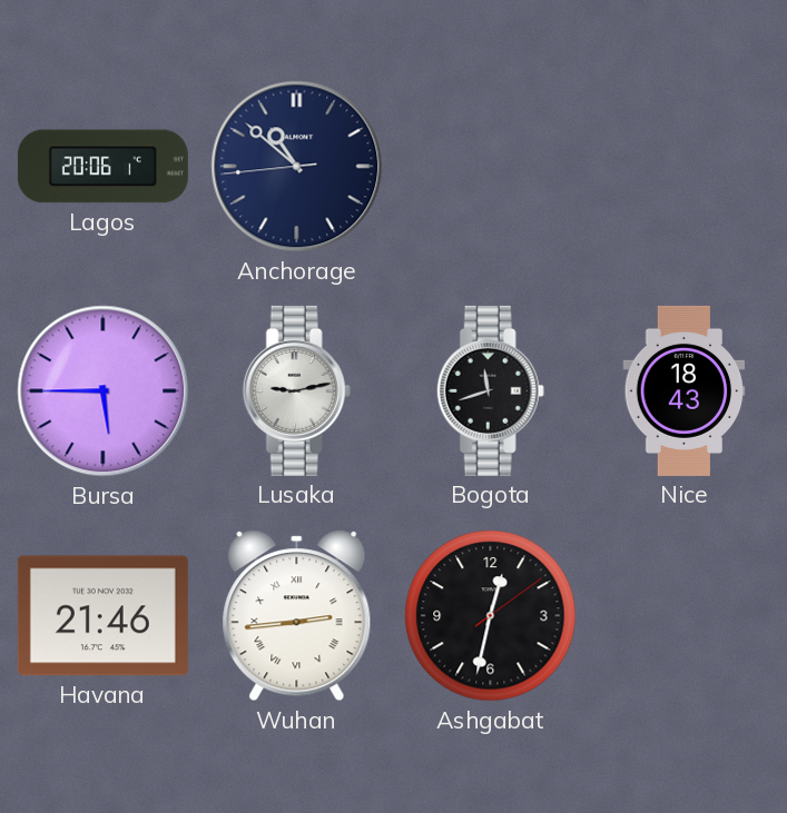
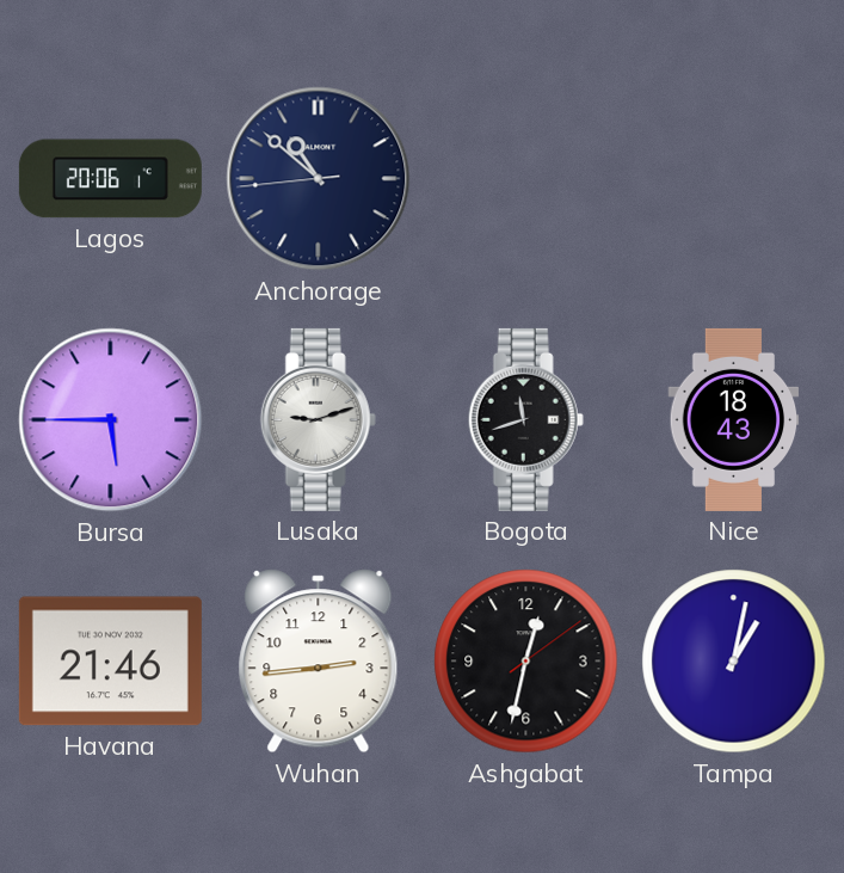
Lusaka: 9:13 -> 9:12
Wuhan numerals: Roman -> Arabic
Tampa: none -> 1:02
